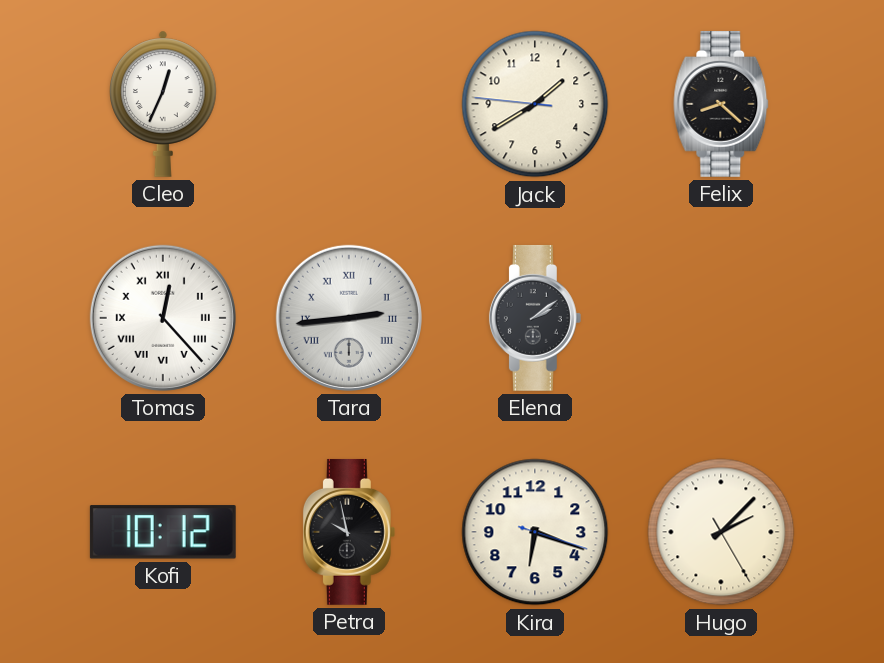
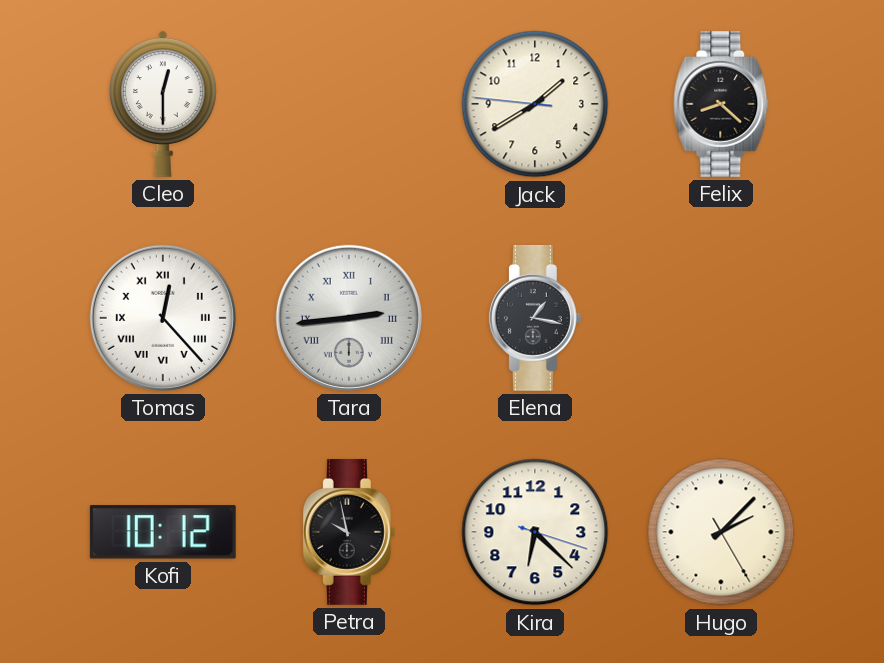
Cleo: 12:34 -> 12:30
Elena: 2:09 -> 1:17
Kira: 6:18 -> 6:22
